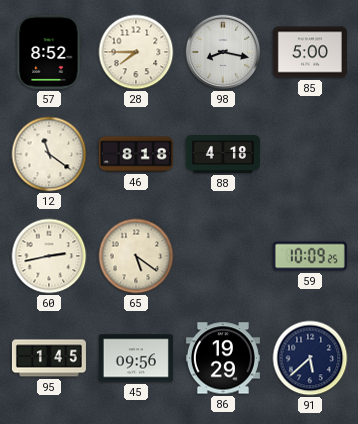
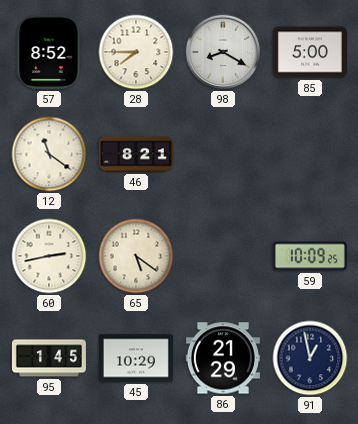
98: 8:17 -> 8:20
46: 8:18 -> 8:21
88: 4:18 -> none
45: 09:56 -> 10:29
86: 19:29 -> 21:29
91: 5:38 -> 12:58
